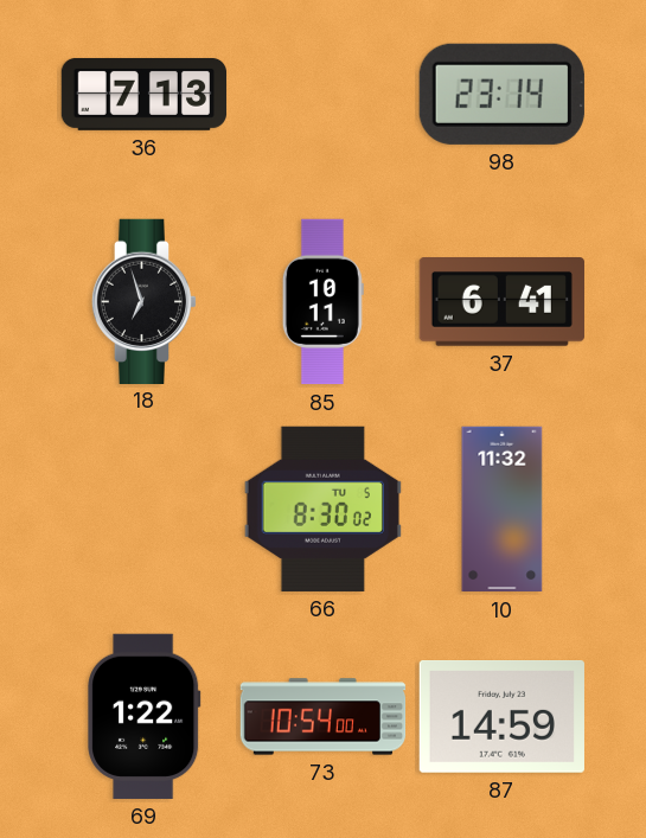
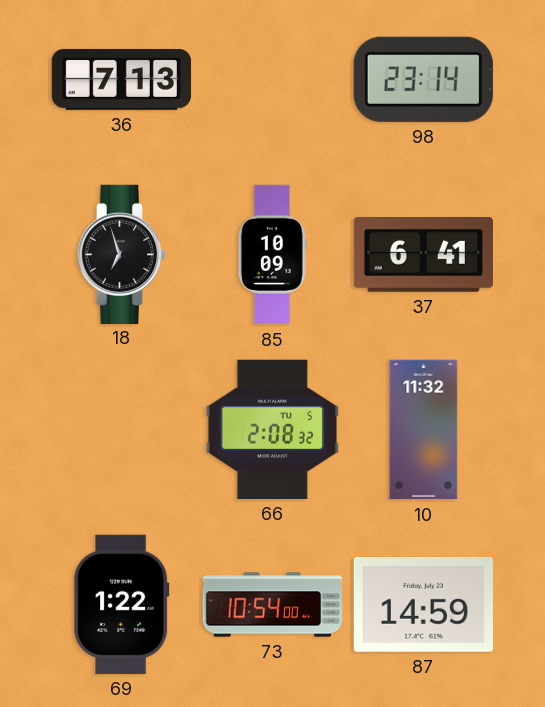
85: 10:11 -> 10:09
66: 8:30 -> 2:08
